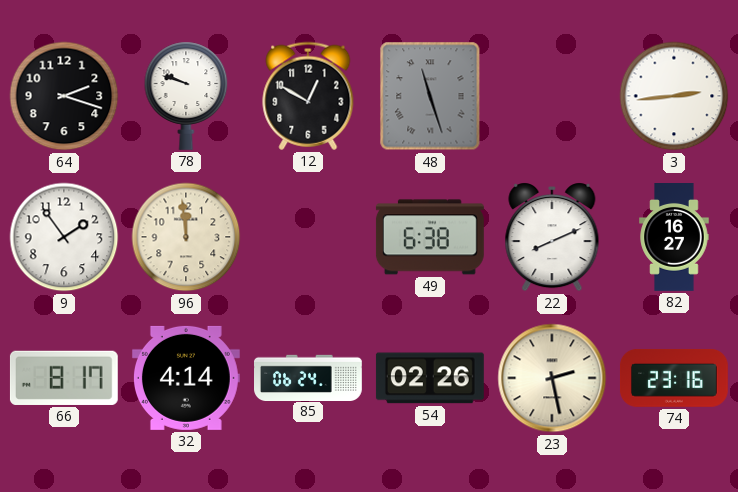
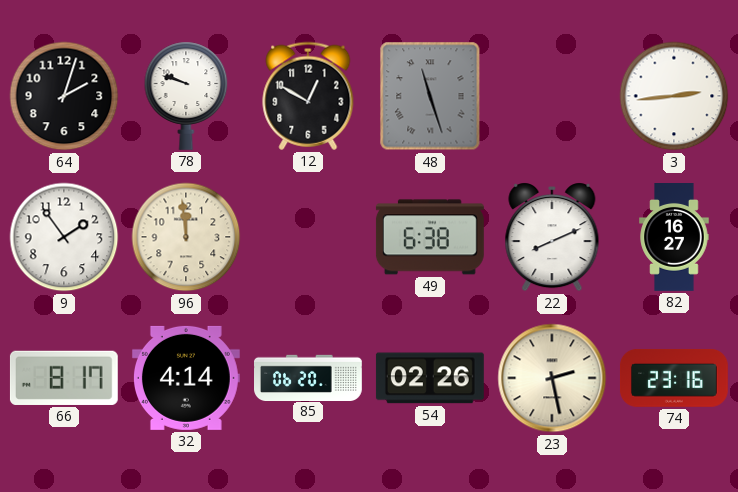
64: 2:18 -> 2:03
85: 06:24 -> 06:20
